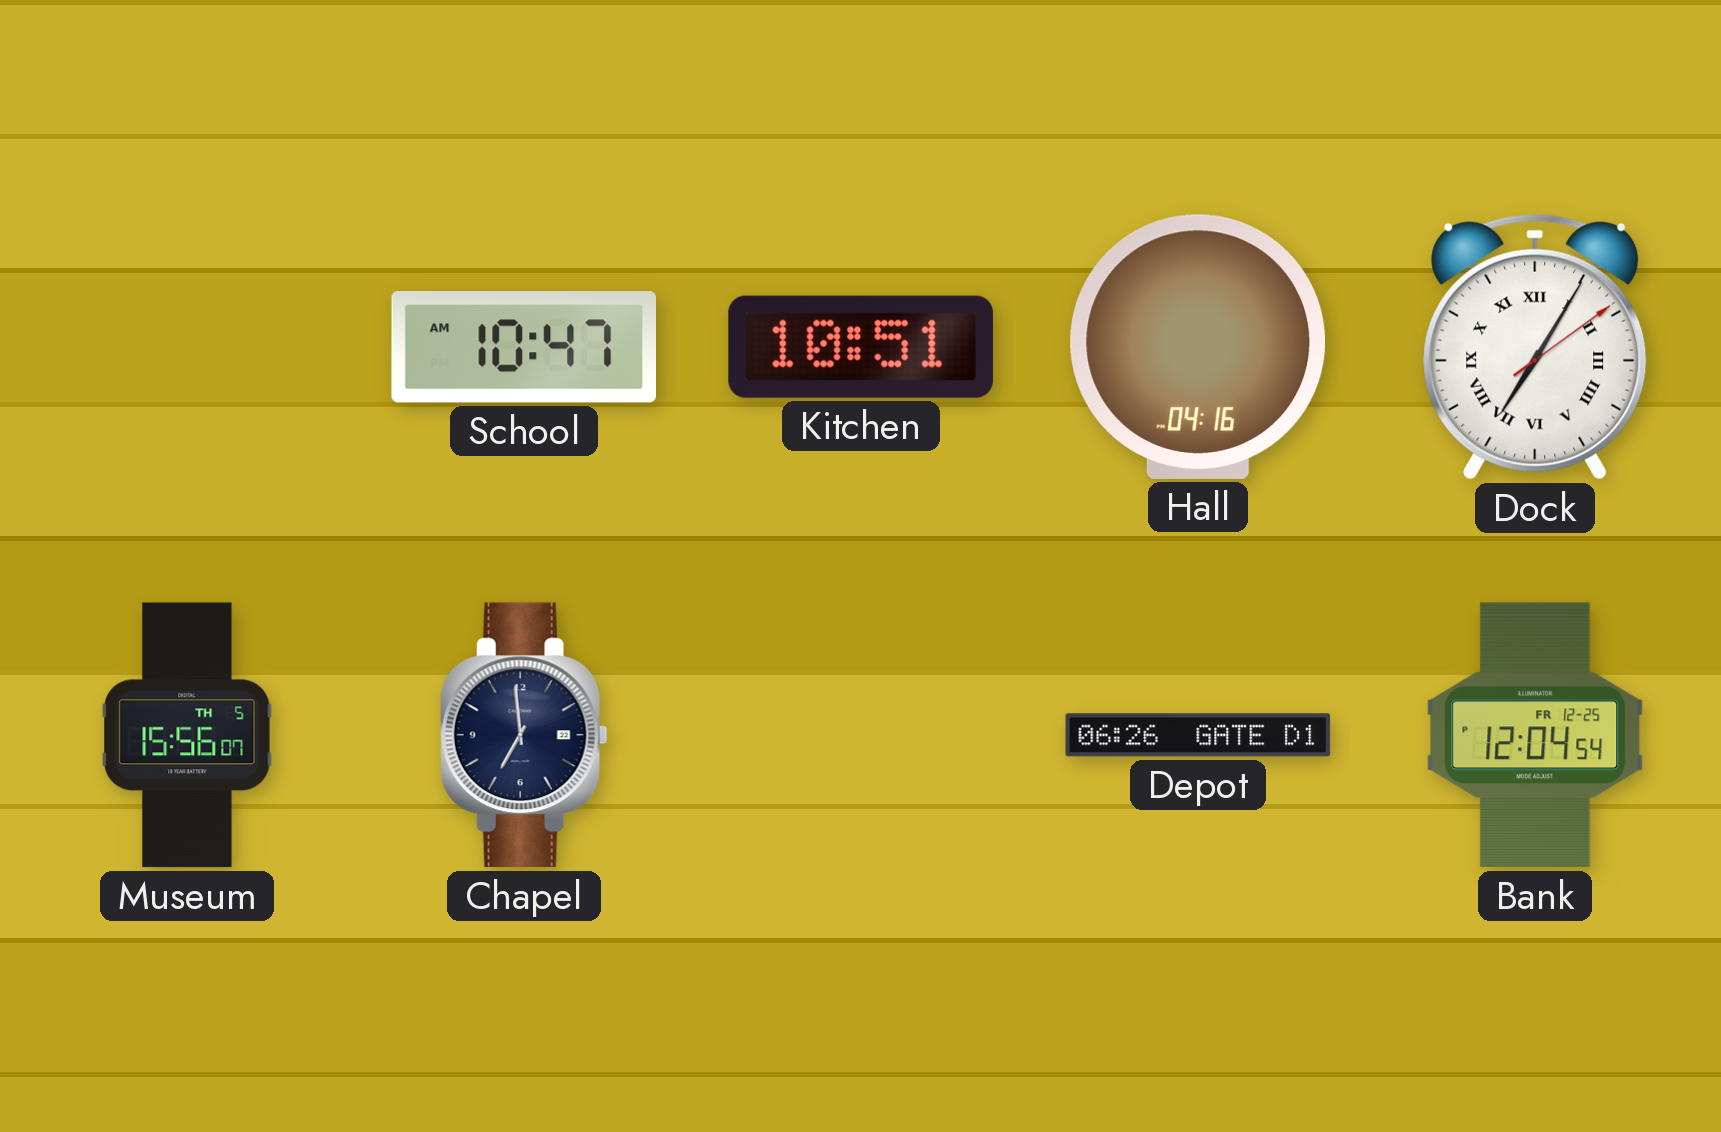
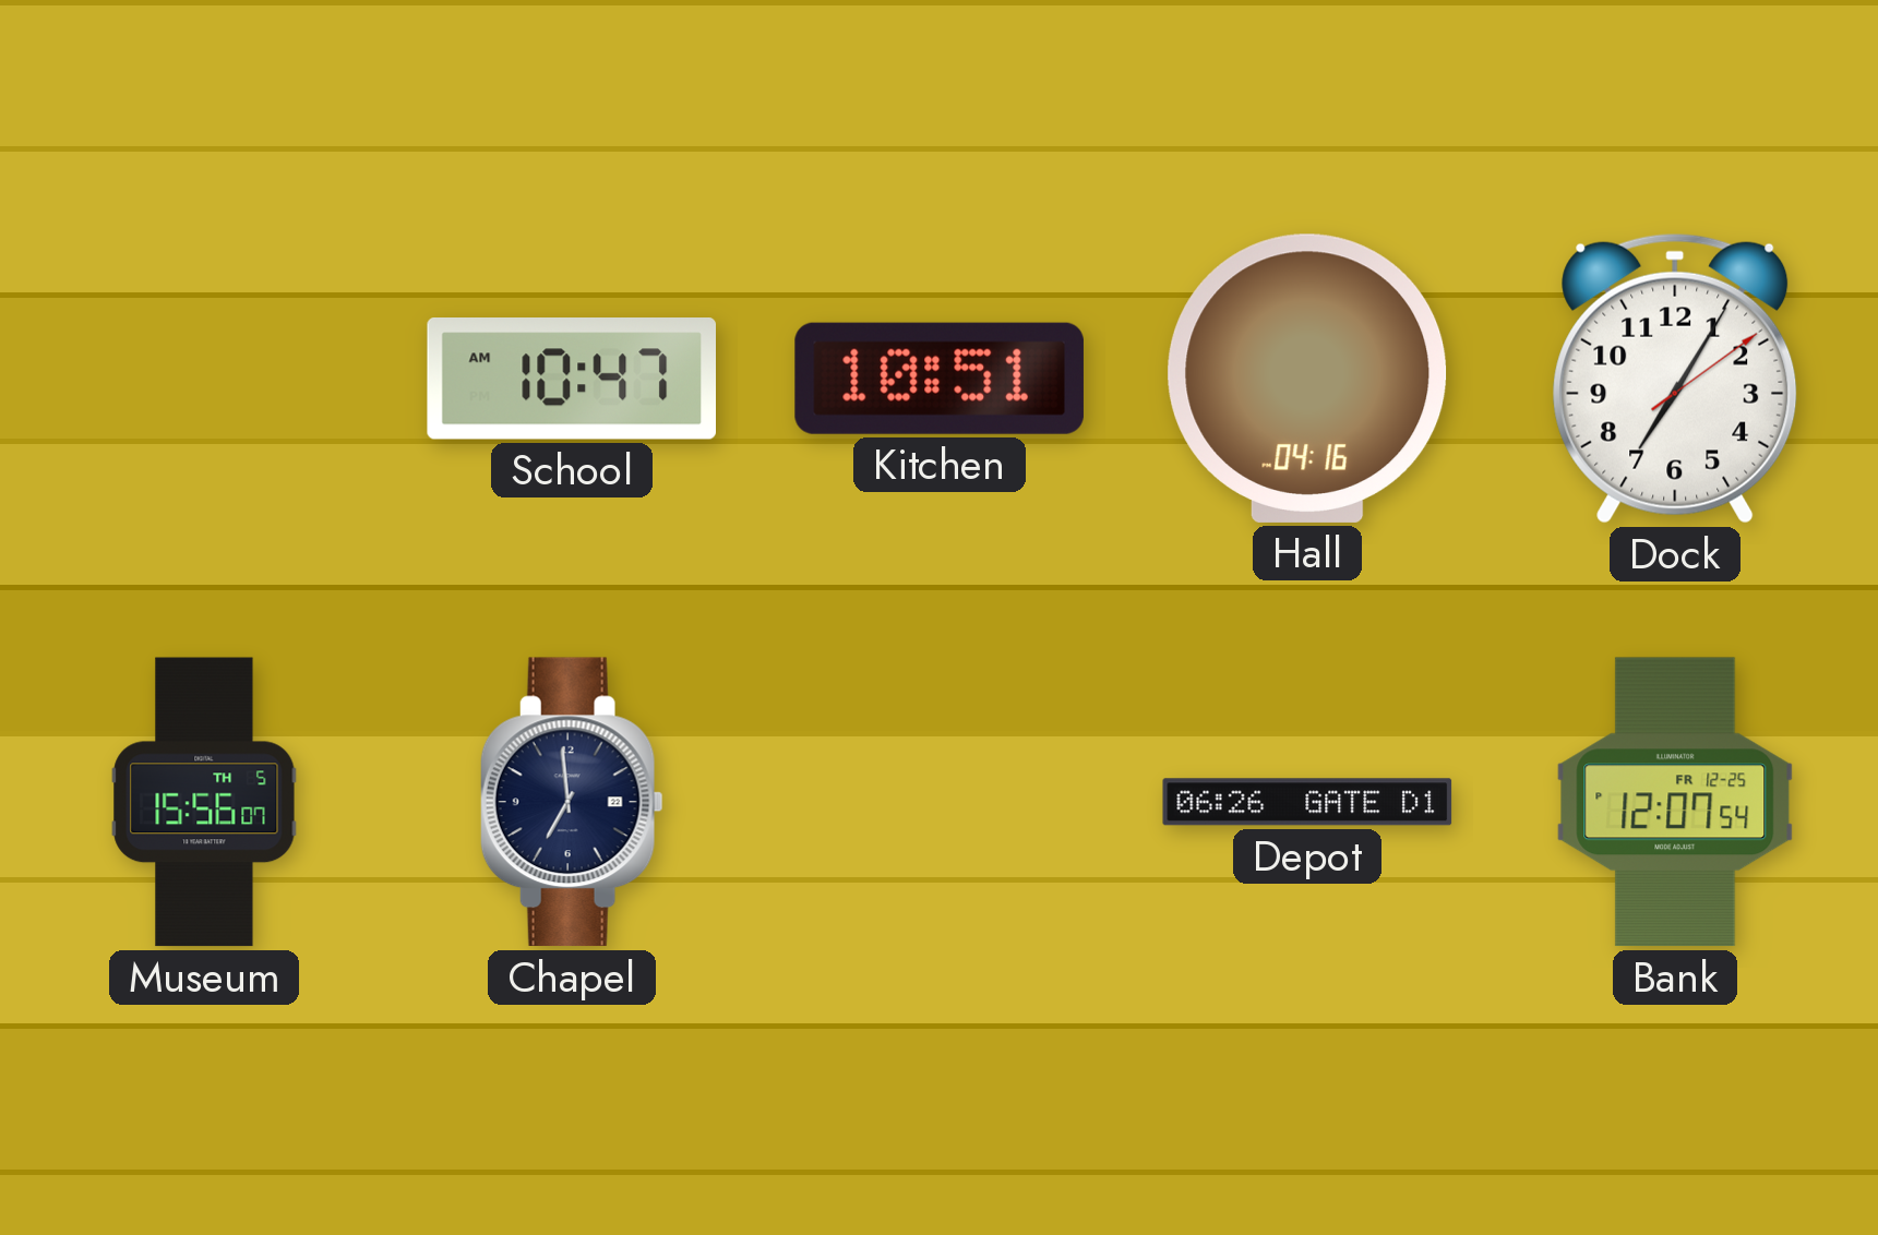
Dock numerals: Roman -> Arabic
Bank: 12:04 -> 12:07
